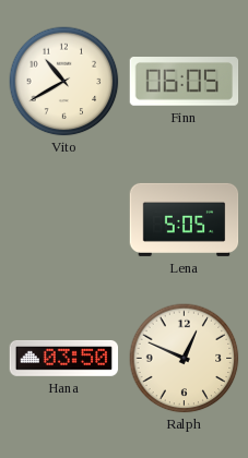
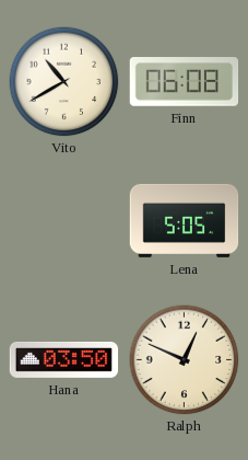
Finn: 06:05 -> 06:08
